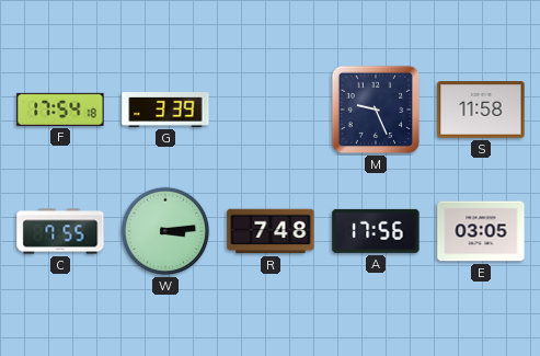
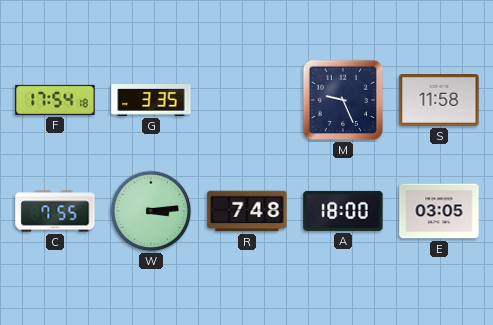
G: 3:39 -> 3:35
A: 17:56 -> 18:00
